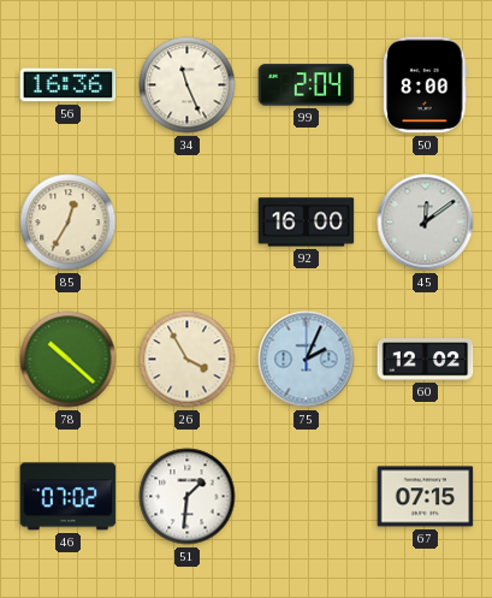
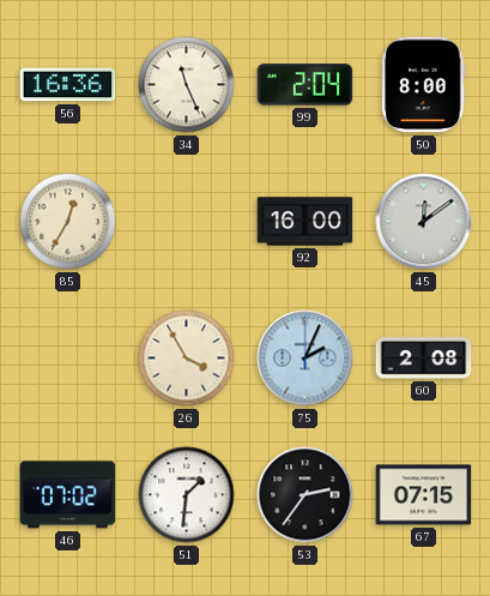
78: 10:22 -> none
60: 12:02 -> 2:08
53: none -> 2:36
